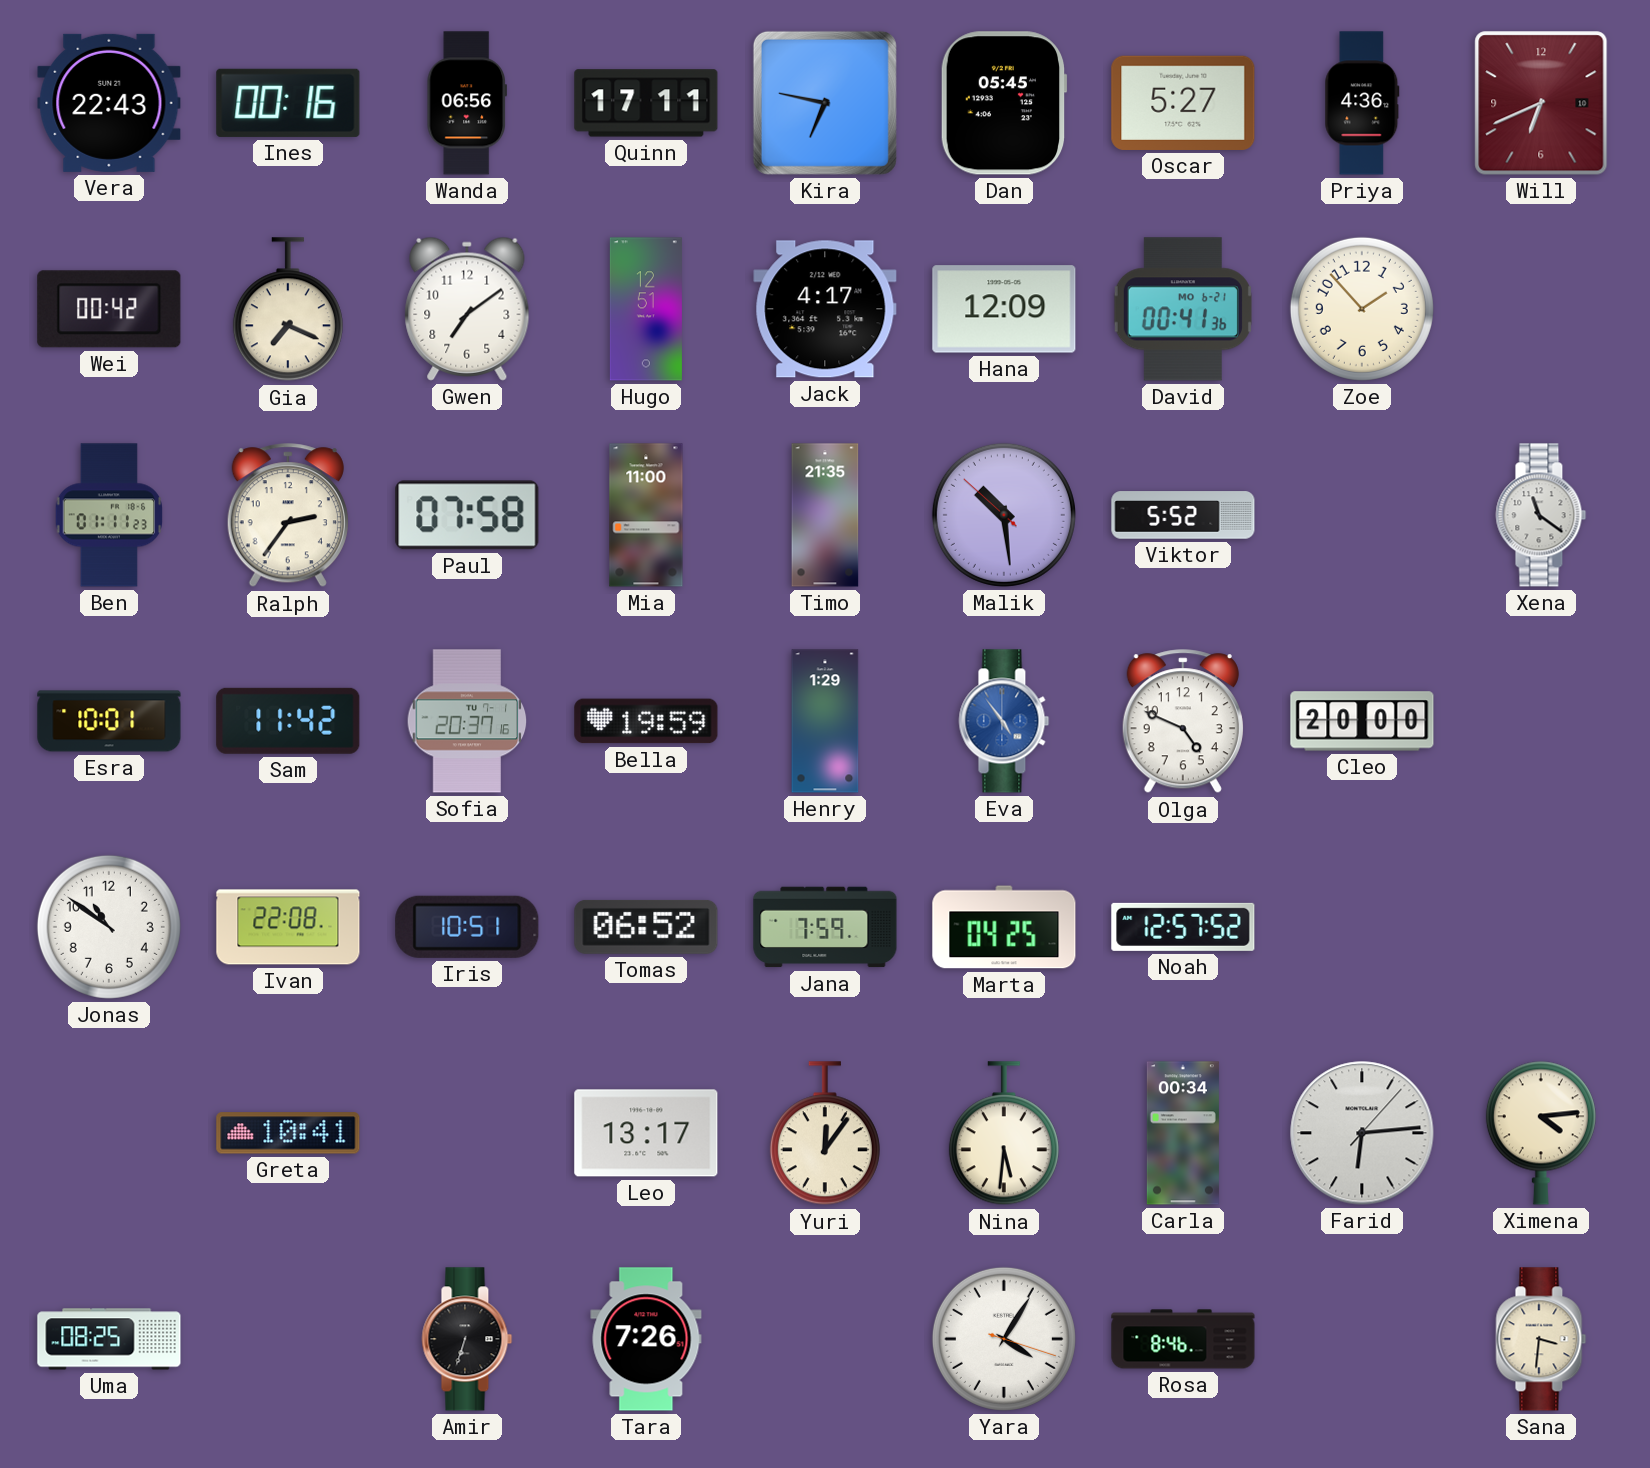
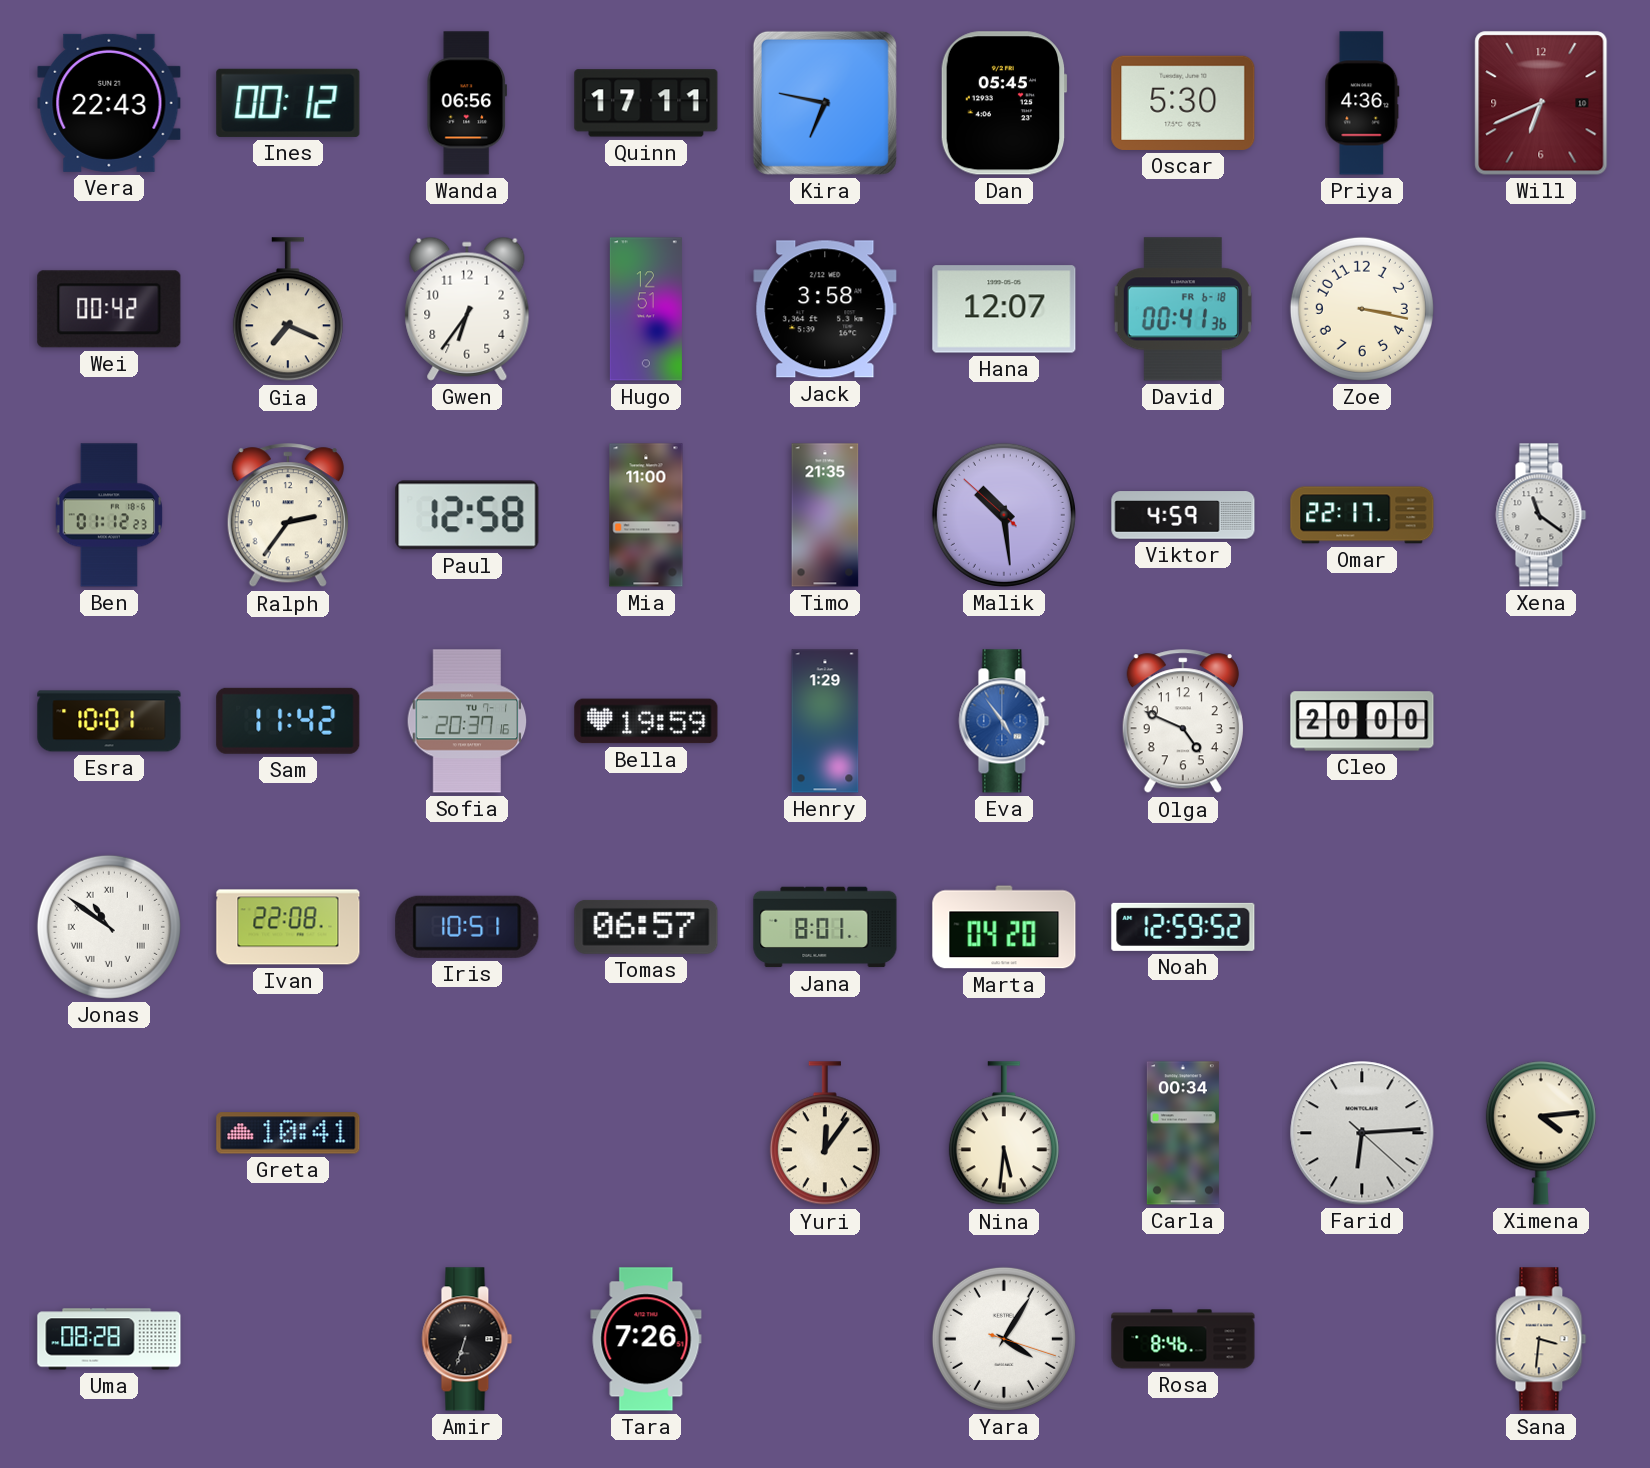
Ines: 00:16 -> 00:12
Oscar: 5:27 -> 5:30
Gwen: 7:09 -> 6:36
Jack: 4:17 -> 3:58
Hana: 12:09 -> 12:07
David date: MO 6-21 -> FR 6-18
Zoe: 1:53 -> 3:17
Ben: 01:11 -> 01:12
Paul: 07:58 -> 12:58
Viktor: 5:52 -> 4:59
Omar: none -> 22:17
Jonas numerals: Arabic -> Roman
Tomas: 06:52 -> 06:57
Jana: 7:59 -> 8:01
Marta: 04:25 -> 04:20
Noah: 12:57 -> 12:59
Leo: 13:17 -> none
Farid: 6:14:07 -> 6:14:22
Uma: 08:25 -> 08:28
